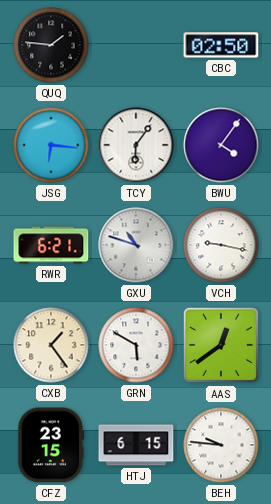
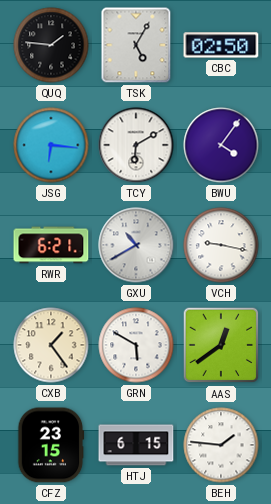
TSK: none -> 5:05
TCY: 6:06 -> 6:10
GXU: 10:48 -> 10:40
BEH: 9:46 -> 1:46
